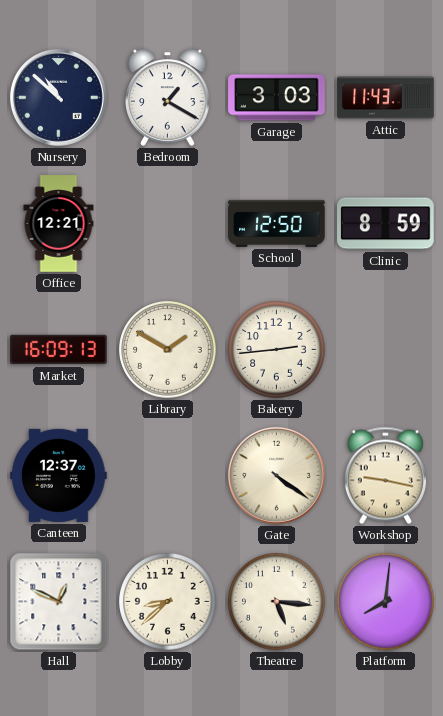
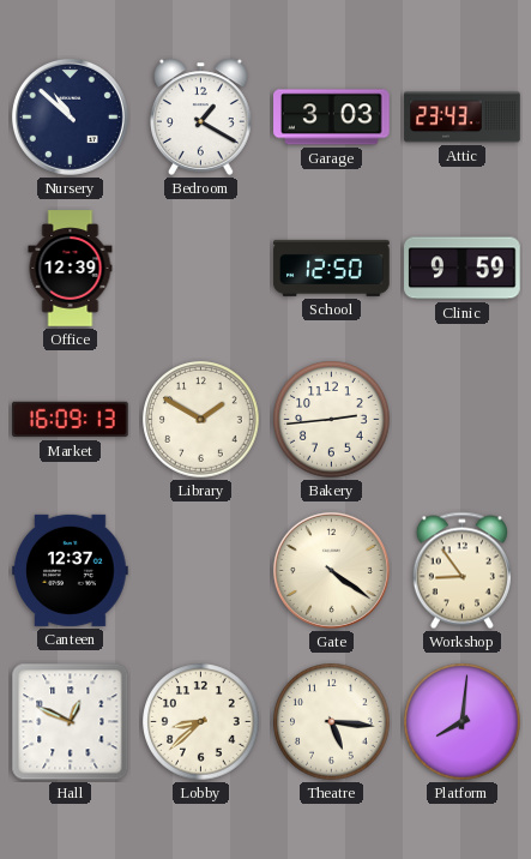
Attic: 11:43 -> 23:43
Office: 12:21 -> 12:39
Clinic: 8:59 -> 9:59
Workshop: 9:17 -> 8:54
